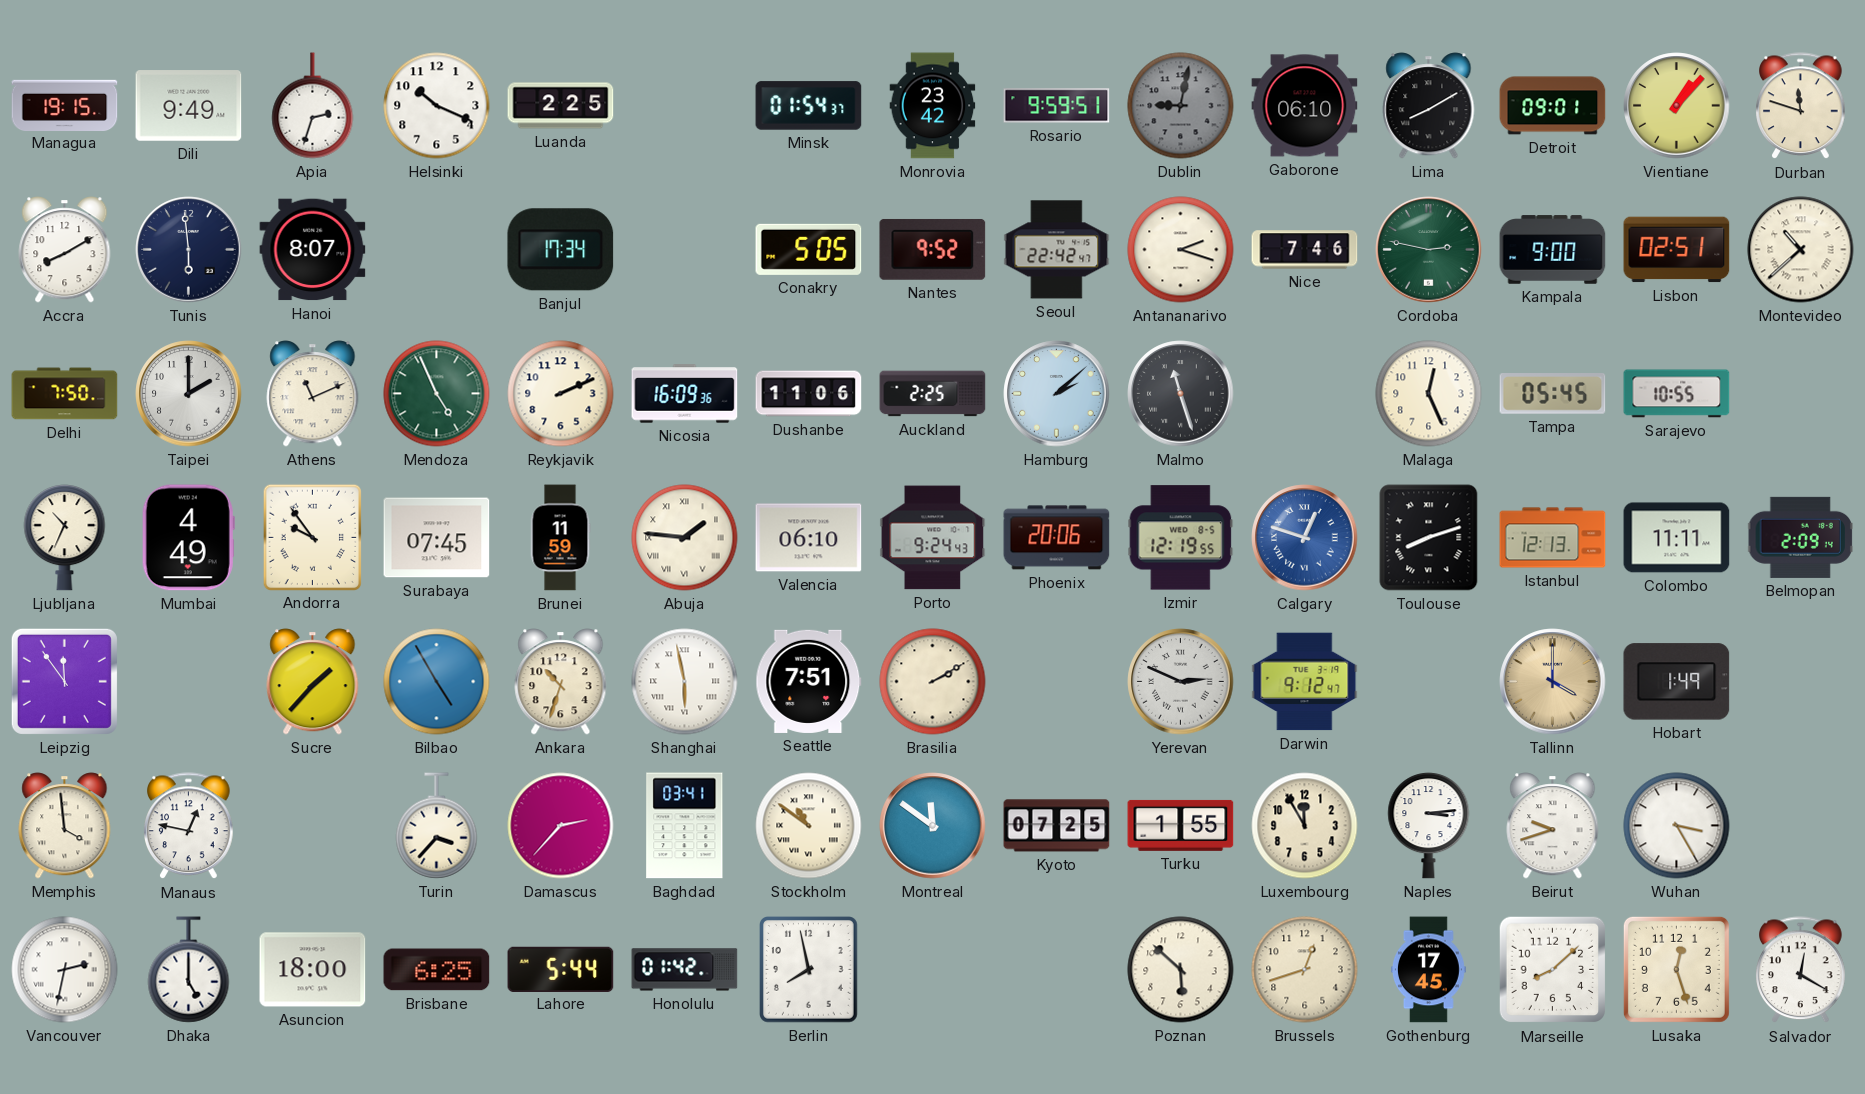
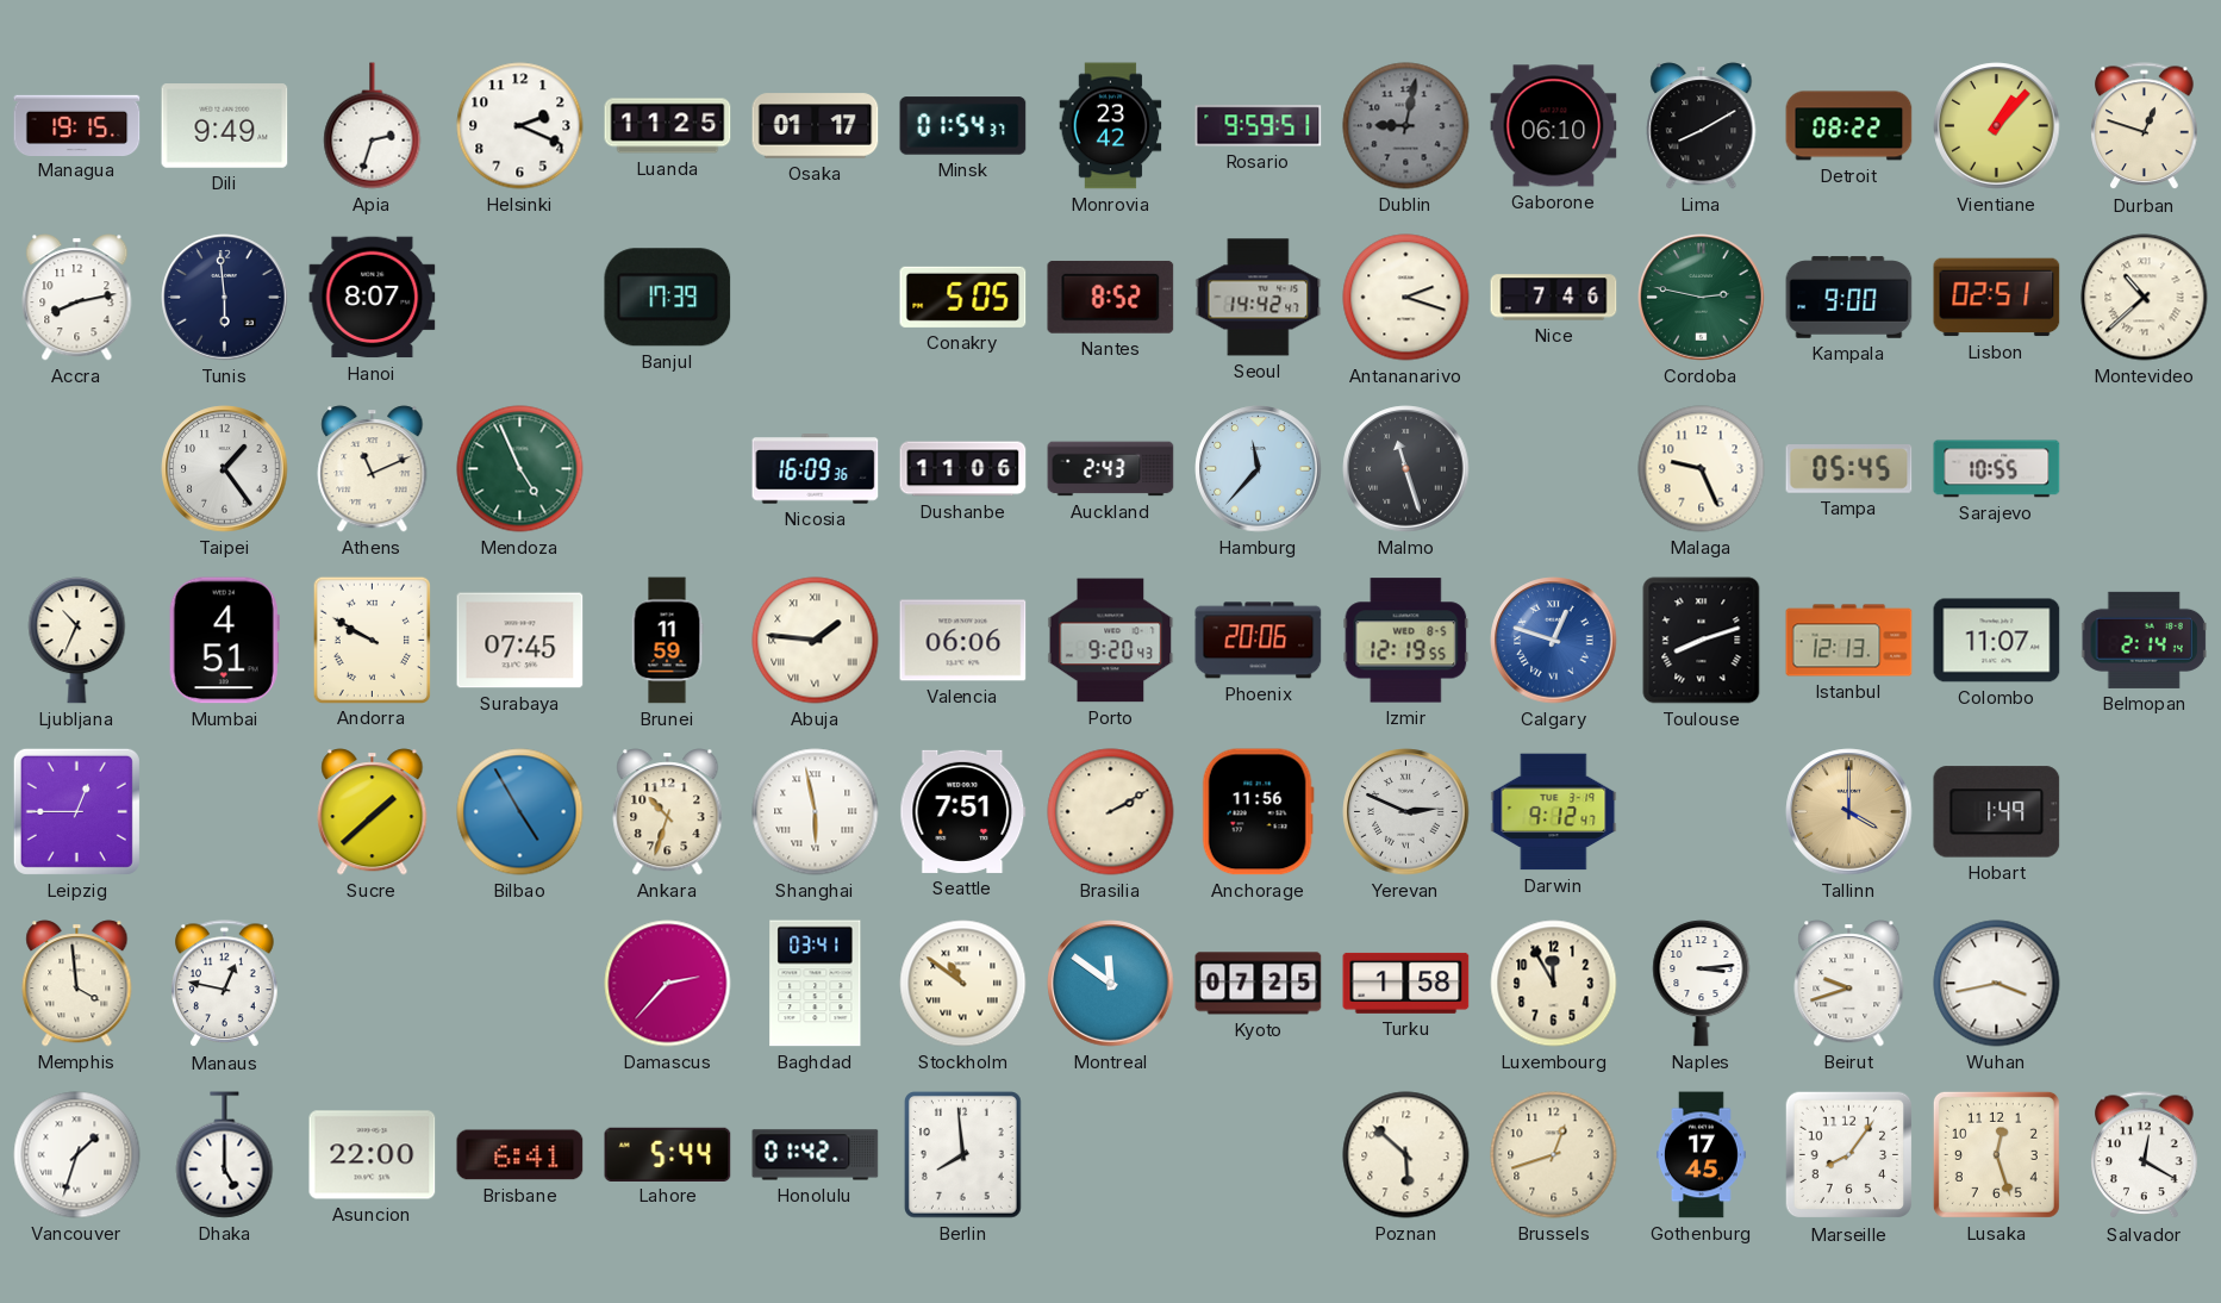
Helsinki: 10:19 -> 2:19
Luanda: 2:25 -> 11:25
Osaka: none -> 01:17
Detroit: 09:01 -> 08:22
Durban: 11:48 -> 12:48
Accra: 8:10 -> 8:13
Banjul: 17:34 -> 17:39
Nantes: 9:52 -> 8:52
Seoul: 22:42 -> 14:42
Delhi: 7:50 -> none
Taipei: 2:00 -> 1:24
Reykjavik: 2:11 -> none
Auckland: 2:25 -> 2:43
Hamburg: 2:08 -> 11:37
Malaga: 12:26 -> 9:26
Mumbai: 4:49 -> 4:51
Andorra: 9:54 -> 9:50
Valencia: 06:10 -> 06:06
Porto: 9:24 -> 9:20
Colombo: 11:11 -> 11:07
Belmopan: 2:09 -> 2:14
Leipzig: 11:54 -> 12:45
Sucre: 1:37 -> 1:38
Anchorage: none -> 11:56
Turin: 3:37 -> none
Turku: 1:55 -> 1:58
Wuhan: 3:25 -> 3:43
Vancouver: 2:32 -> 1:33
Asuncion: 18:00 -> 22:00
Brisbane: 6:25 -> 6:41
Berlin: 7:58 -> 7:59
Marseille: 8:08 -> 8:06
